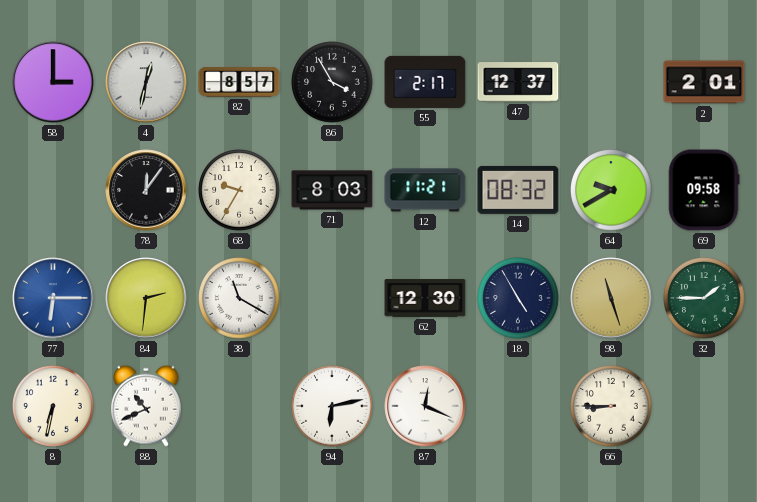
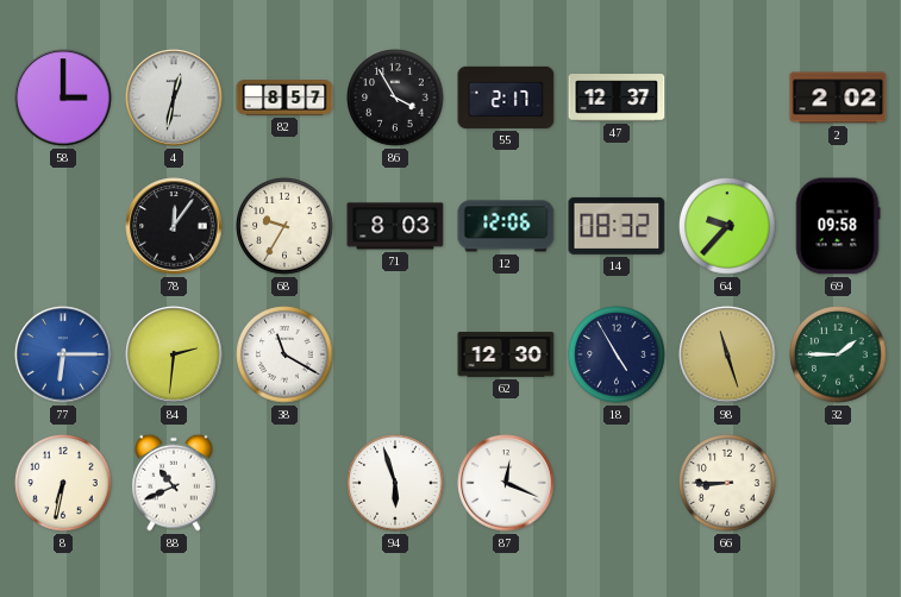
2: 2:01 -> 2:02
12: 11:21 -> 12:06
64: 9:40 -> 9:37
94: 6:13 -> 5:57
